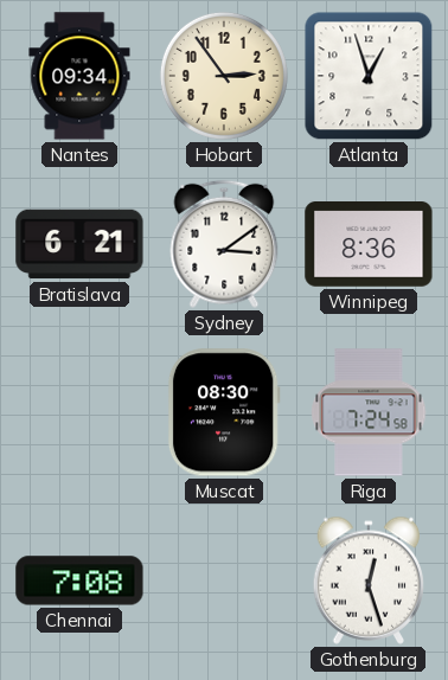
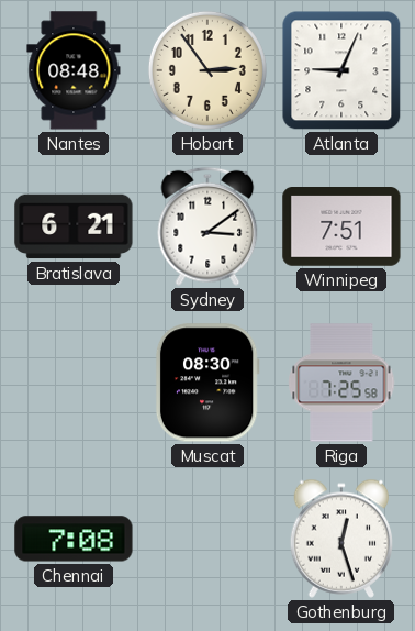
Nantes: 09:34 -> 08:48
Atlanta: 12:57 -> 9:04
Winnipeg: 8:36 -> 7:51
Riga: 7:24 -> 7:25
